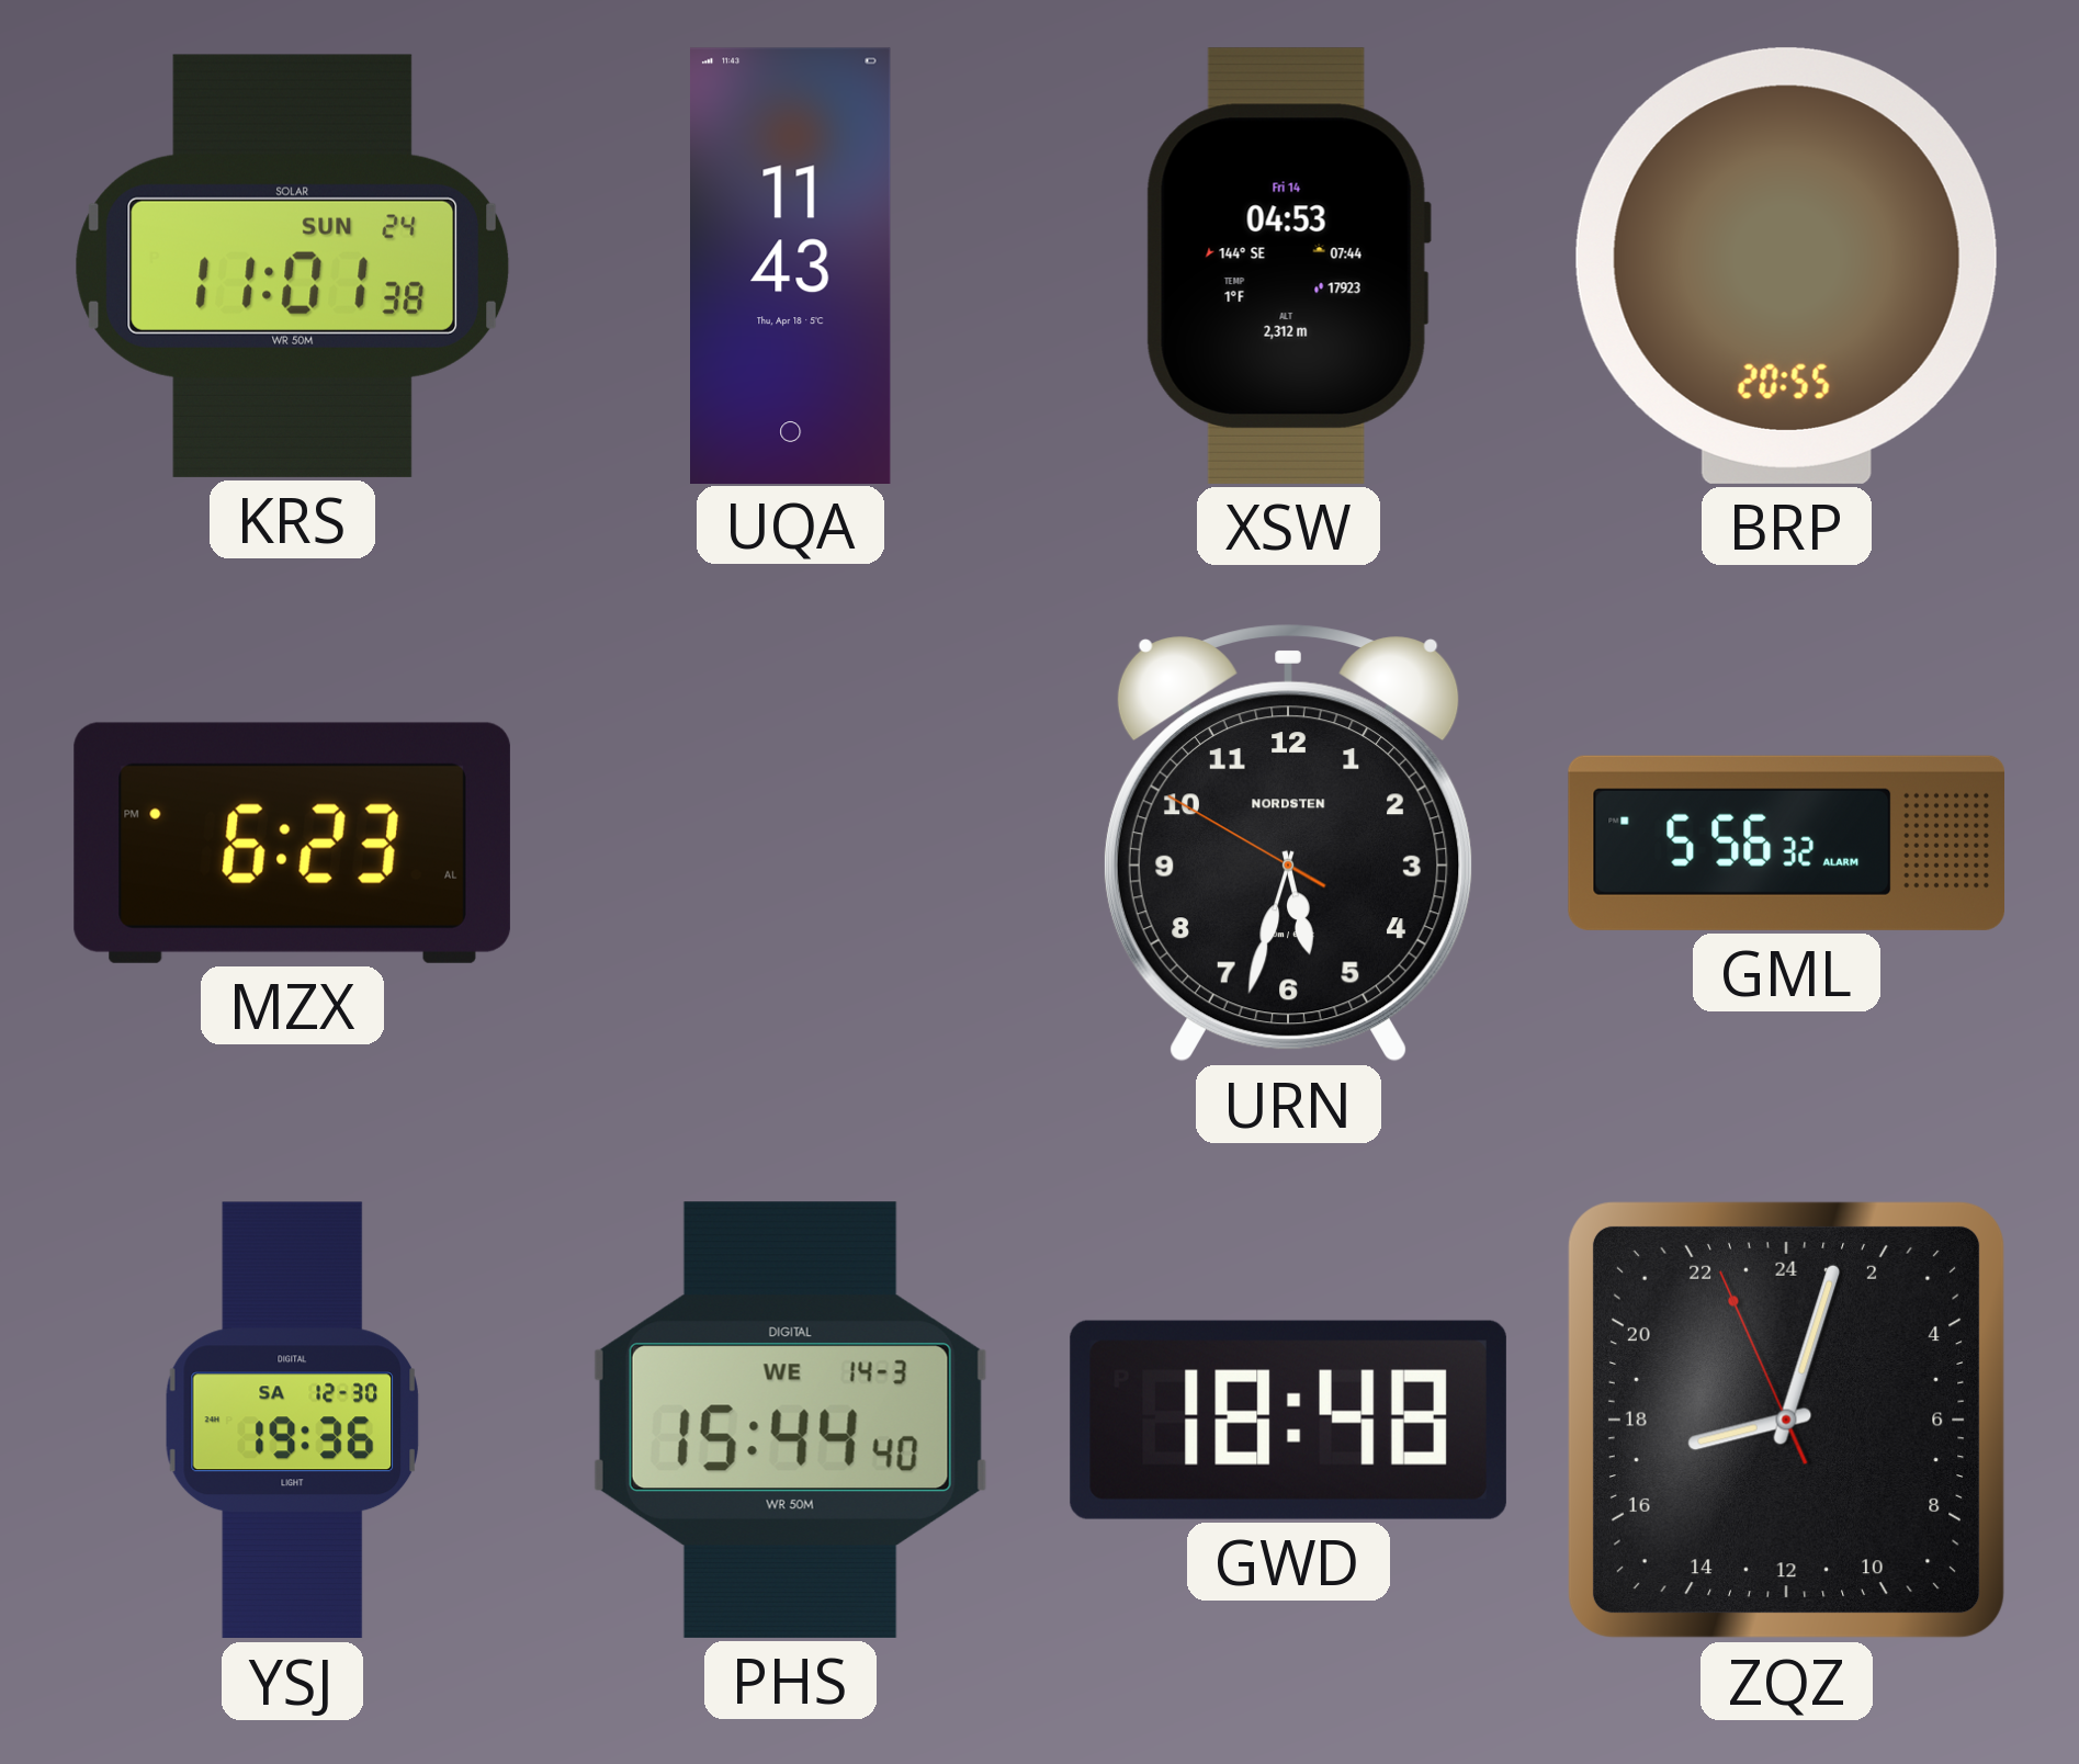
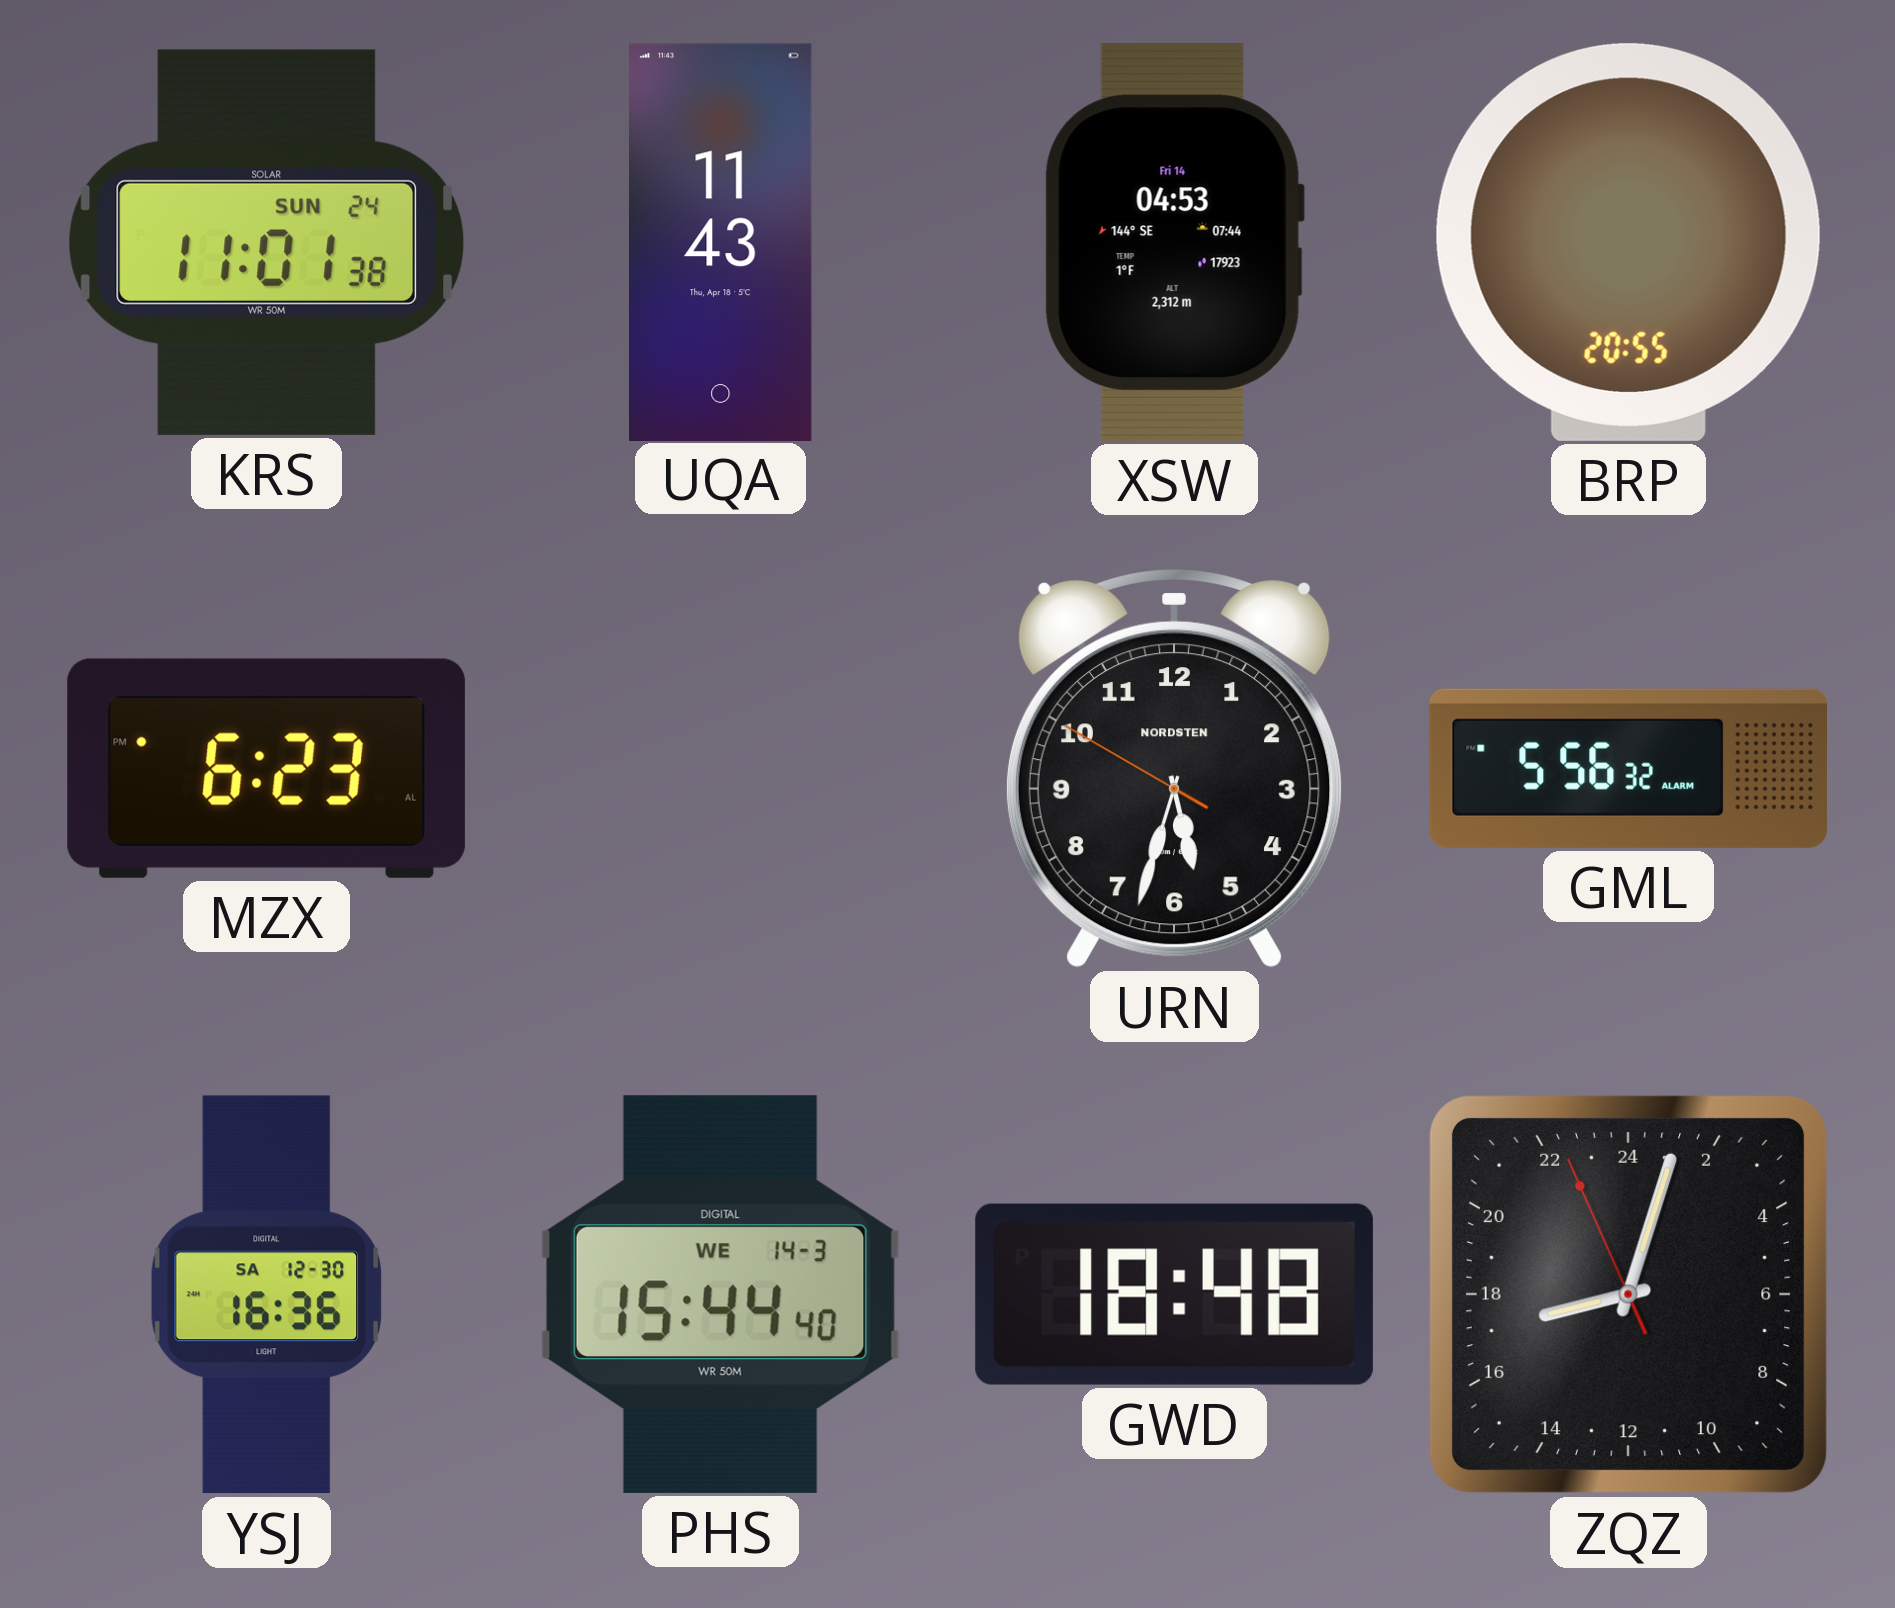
YSJ: 19:36 -> 16:36
